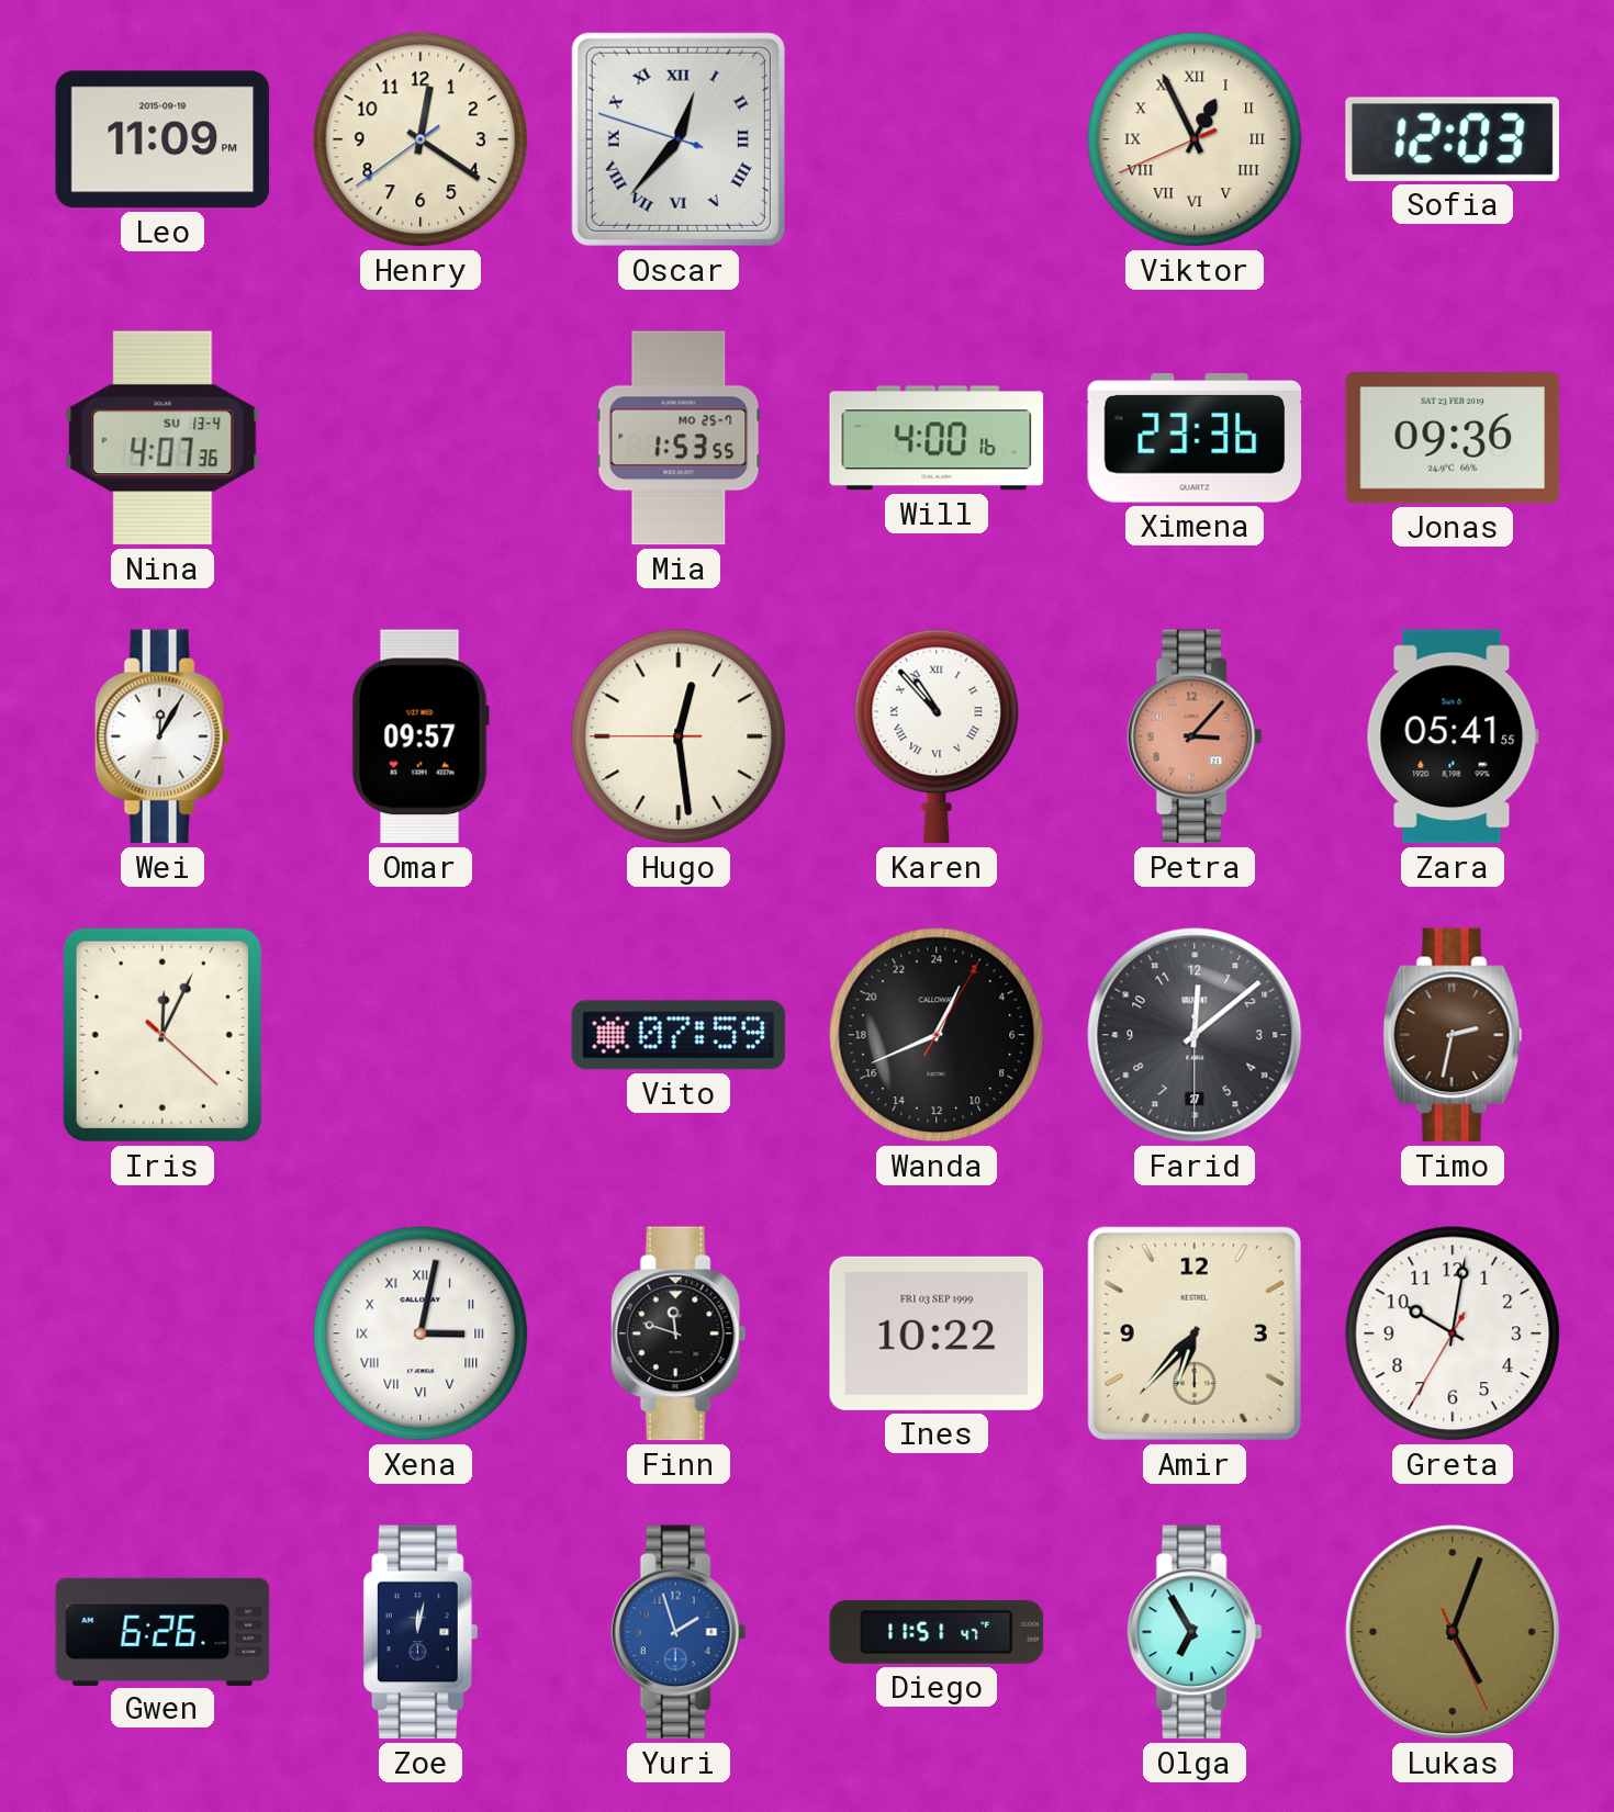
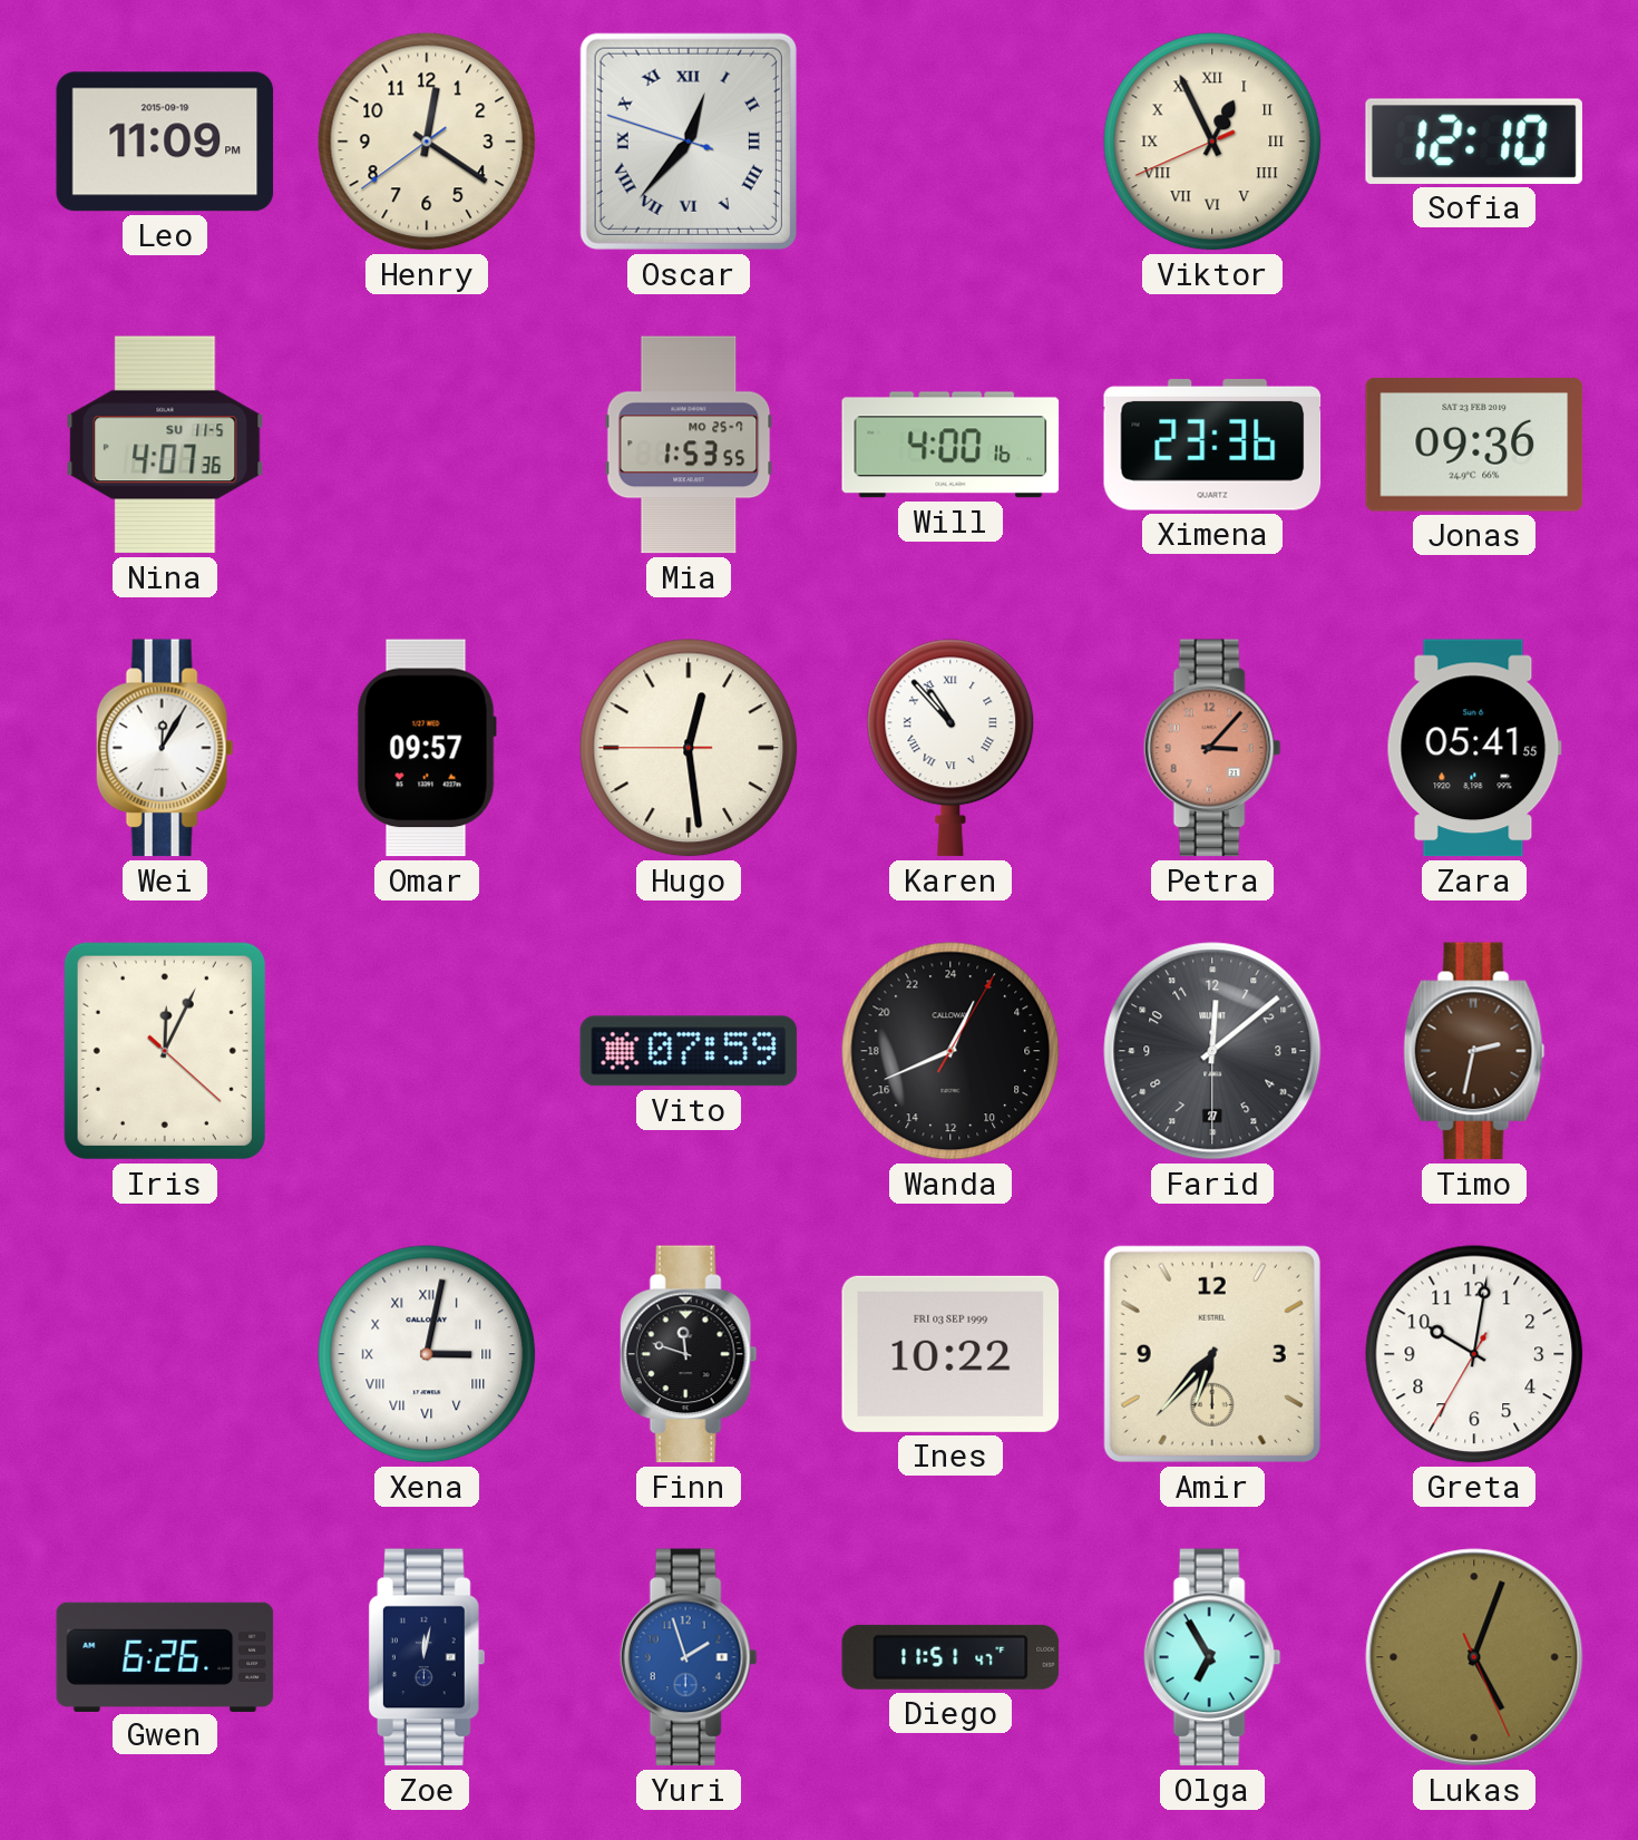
Sofia: 12:03 -> 12:10
Nina date: SU 13-4 -> SU 11-5
